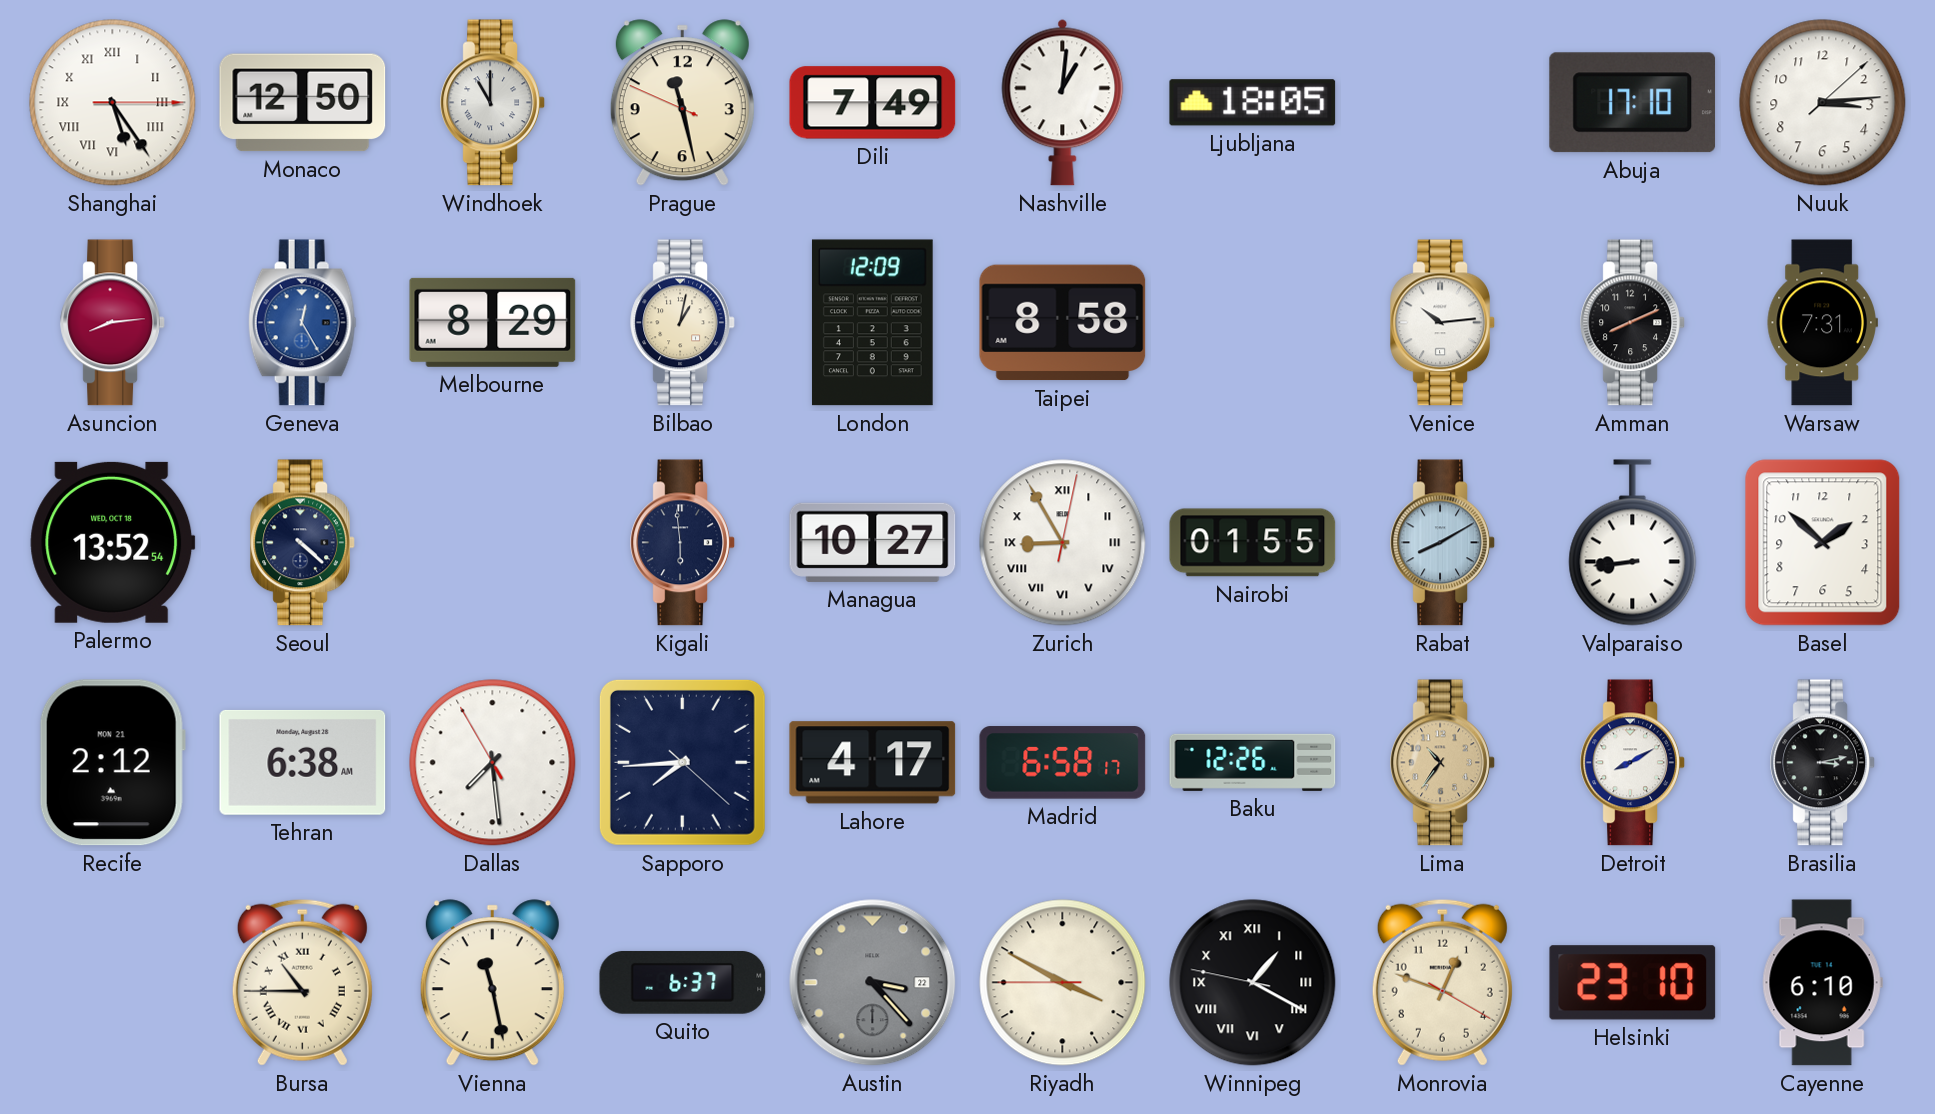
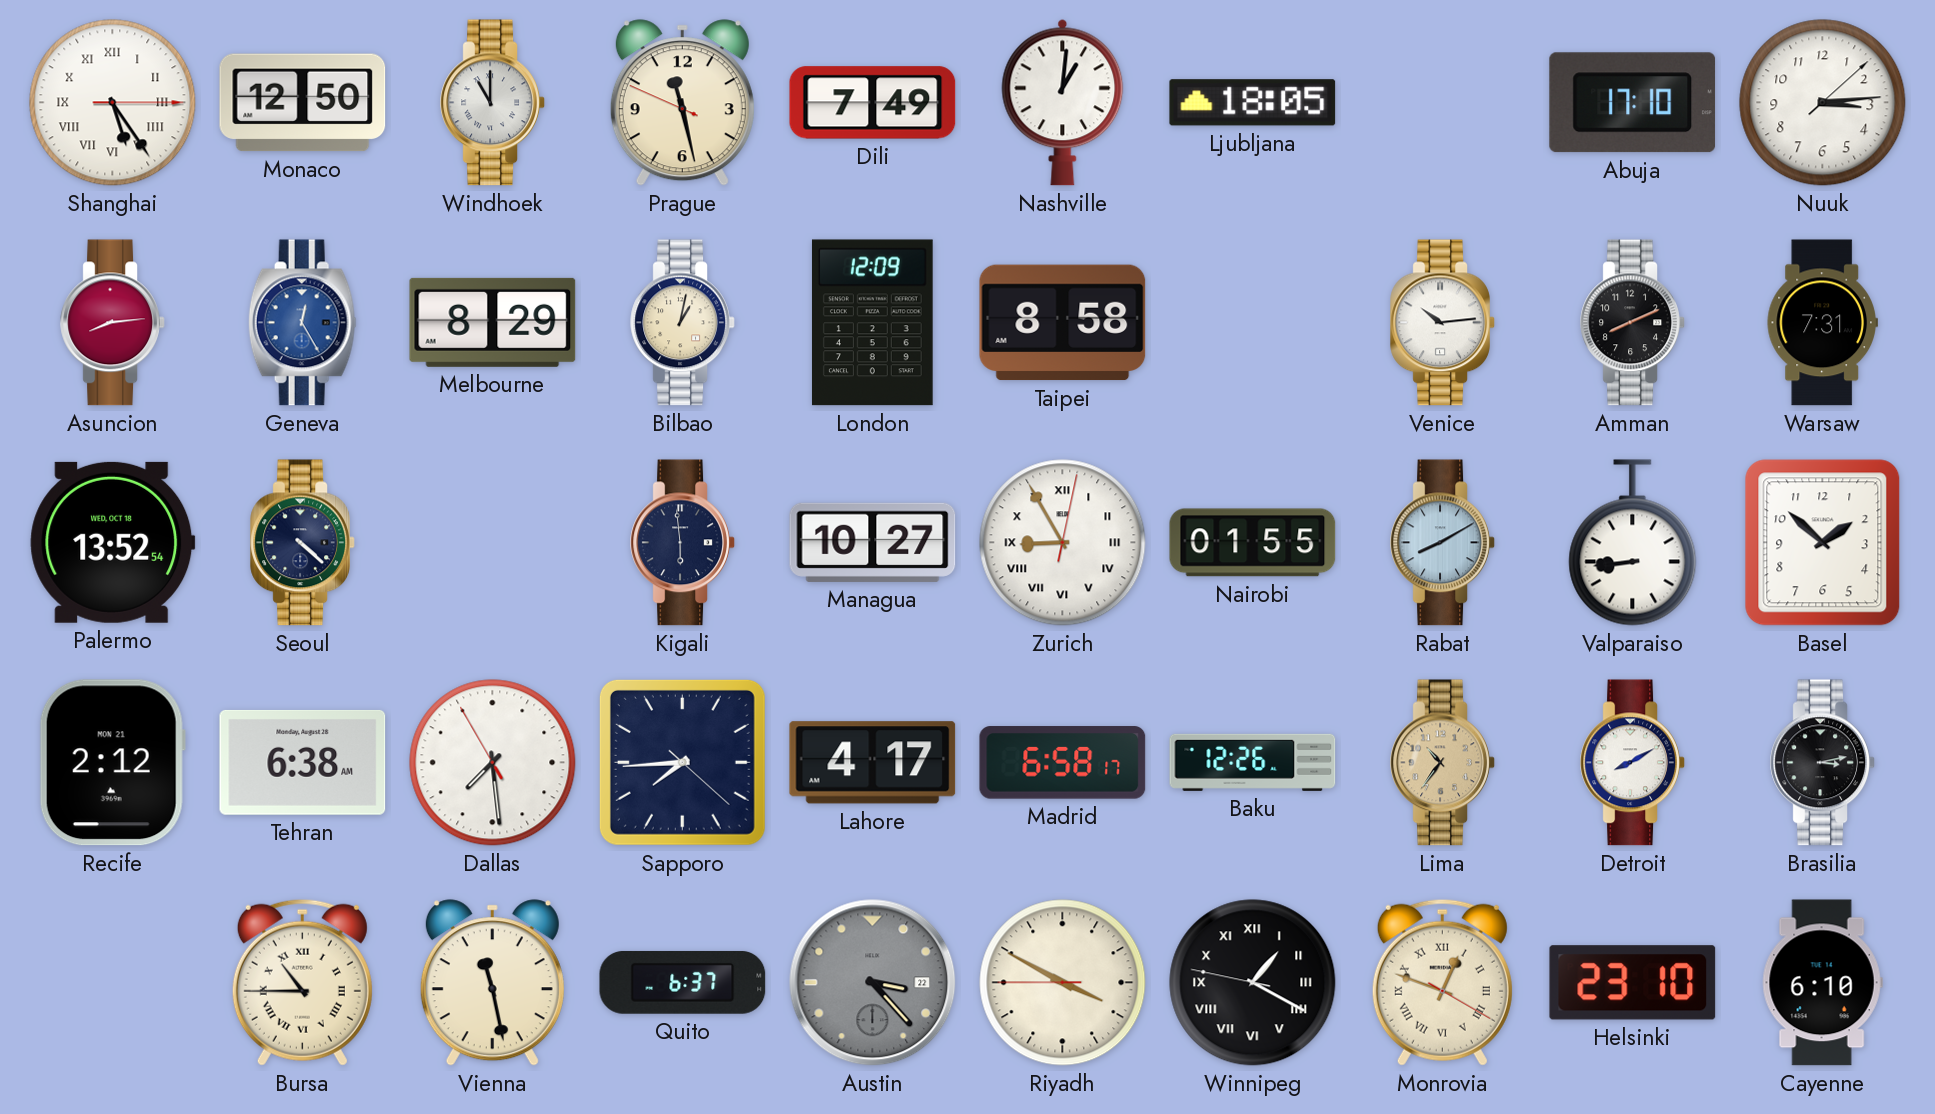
Monrovia numerals: Arabic -> Roman
